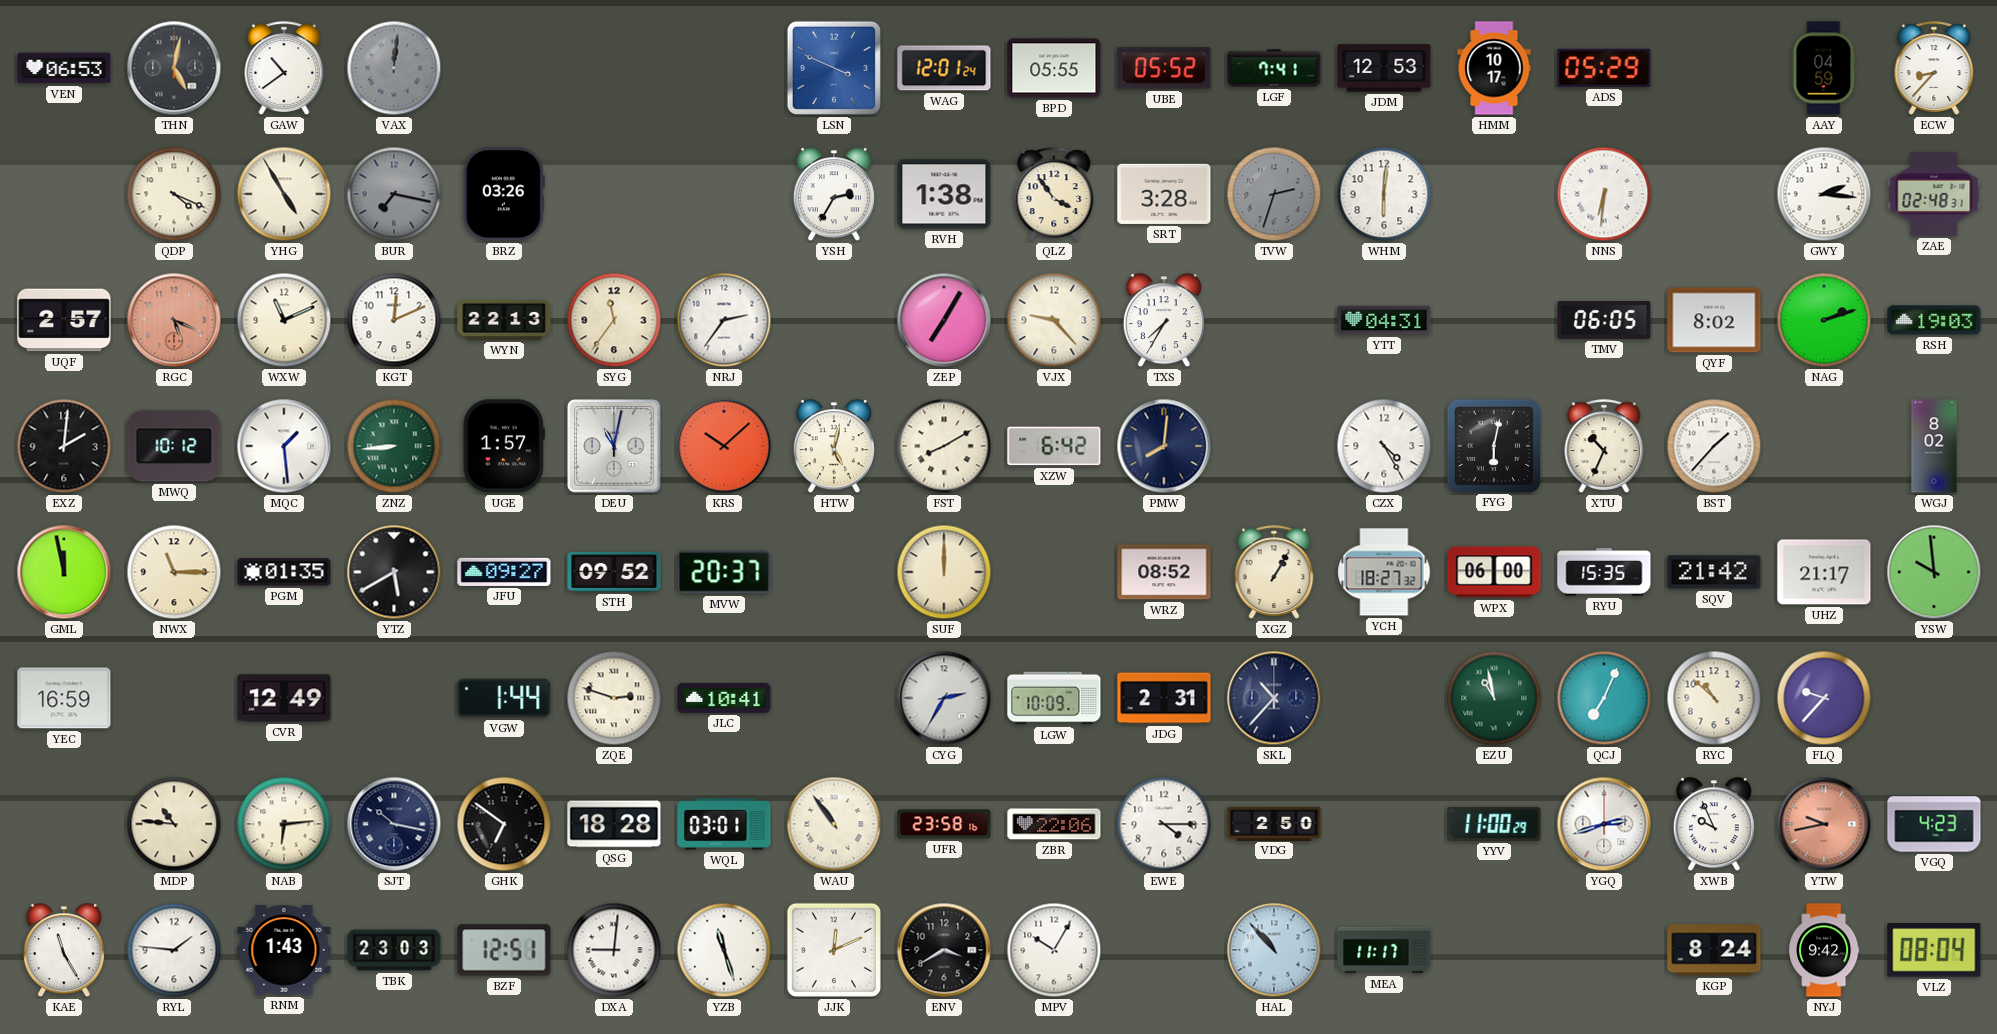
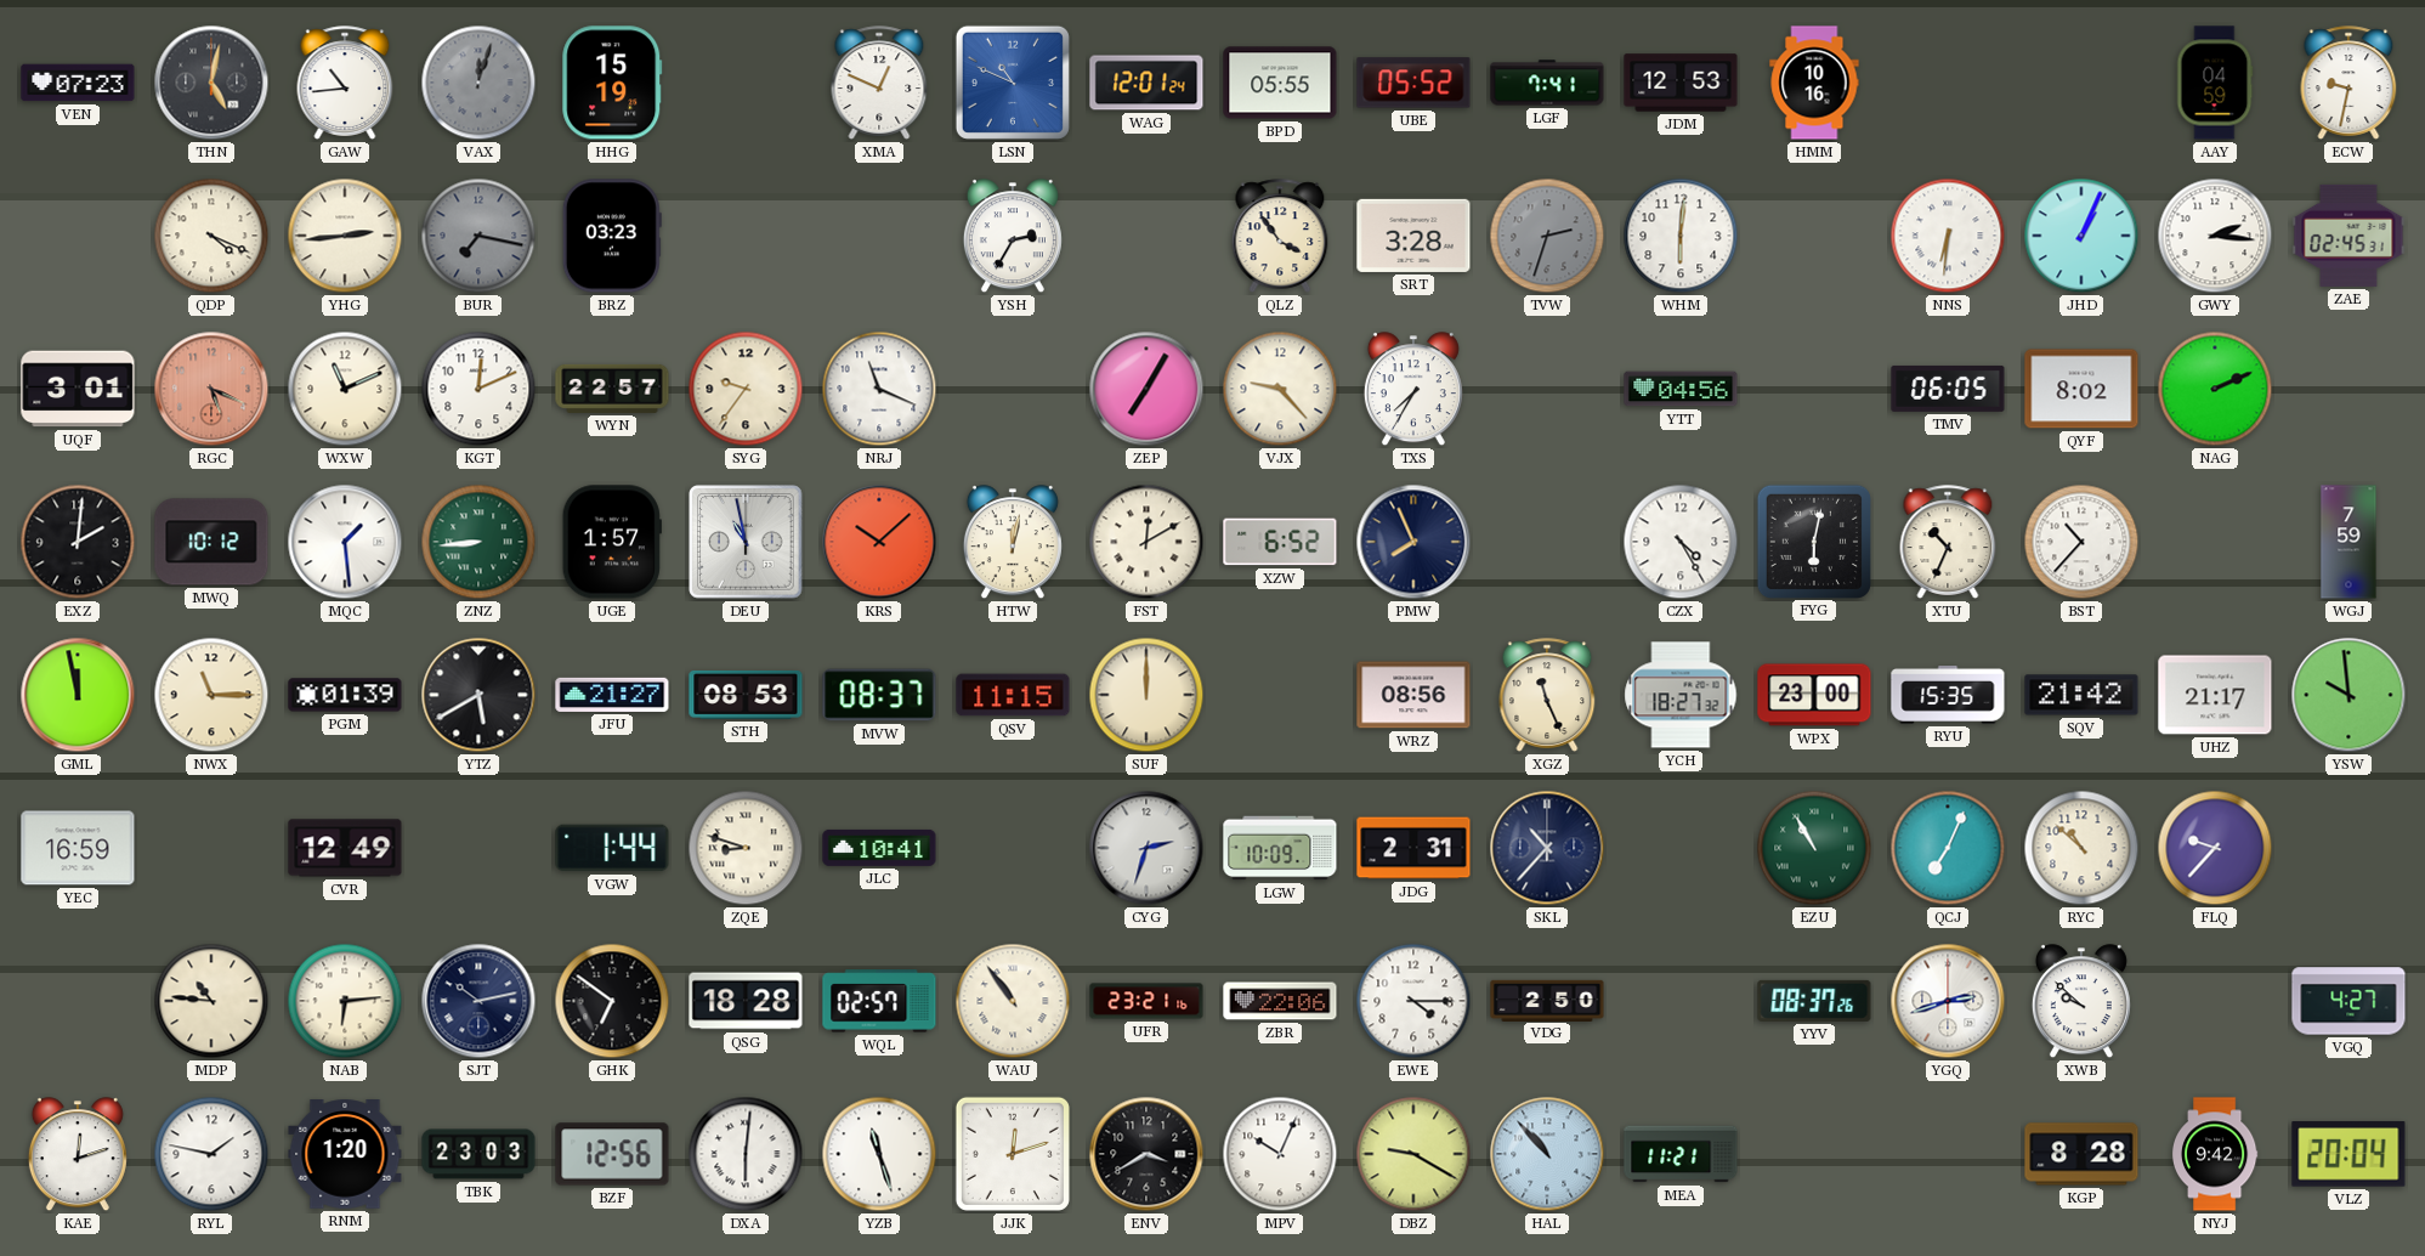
VEN: 06:53 -> 07:23
GAW: 10:39 -> 10:44
VAX: 12:01 -> 12:03
HHG: none -> 15:19
XMA: none -> 12:49
LSN: 3:49 -> 10:49
HMM: 10:17 -> 10:16
ADS: 05:29 -> none
ECW: 8:37 -> 9:32
YHG: 4:55 -> 2:44
BRZ: 03:26 -> 03:23
RVH: 1:38 -> none
JHD: none -> 1:04
ZAE: 02:48 -> 02:45
UQF: 2:57 -> 3:01
WYN: 22:13 -> 22:57
SYG: 11:36 -> 9:36
NRJ: 2:36 -> 11:19
YTT: 04:31 -> 04:56
NAG: 2:12 -> 2:11
RSH: 19:03 -> none
DEU: 11:02 -> 10:58
HTW: 5:02 -> 12:02
FST: 8:10 -> 12:10
XZW: 6:42 -> 6:52
PMW: 8:01 -> 7:56
BST: 1:37 -> 10:37
WGJ: 8:02 -> 7:59
PGM: 01:35 -> 01:39
JFU: 09:27 -> 21:27
STH: 09:52 -> 08:53
MVW: 20:37 -> 08:37
QSV: none -> 11:15
WRZ: 08:52 -> 08:56
XGZ: 1:05 -> 11:26
WPX: 06:00 -> 23:00
ZQE: 2:48 -> 8:48
CYG: 2:35 -> 2:33
EZU: 10:58 -> 10:55
SJT: 10:17 -> 10:13
WQL: 03:01 -> 02:57
UFR: 23:58 -> 23:21
YYV: 11:00 -> 08:37
XWB: 9:56 -> 9:52
YTW: 9:43 -> none
VGQ: 4:23 -> 4:27
KAE: 11:25 -> 12:12
RYL: 1:46 -> 1:47
RNM: 1:43 -> 1:20
BZF: 12:51 -> 12:56
DXA: 9:01 -> 6:01
JJK: 12:11 -> 12:12
MPV: 10:05 -> 10:04
DBZ: none -> 9:20
MEA: 11:17 -> 11:21
KGP: 8:24 -> 8:28
VLZ: 08:04 -> 20:04
